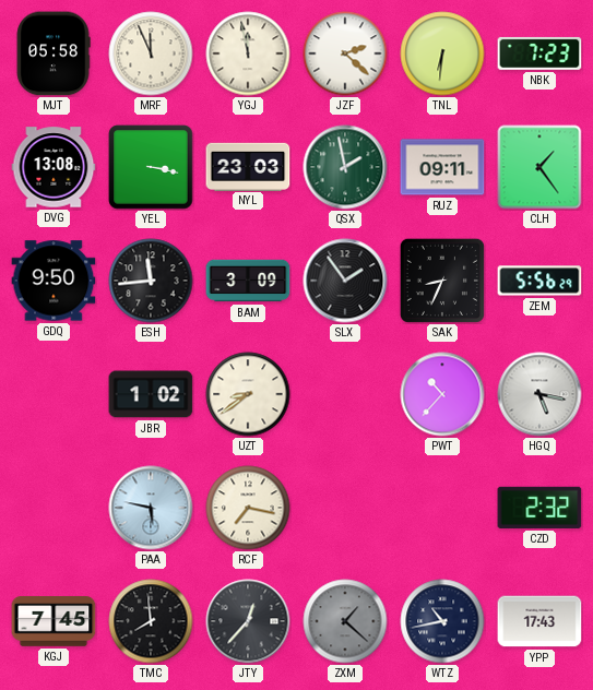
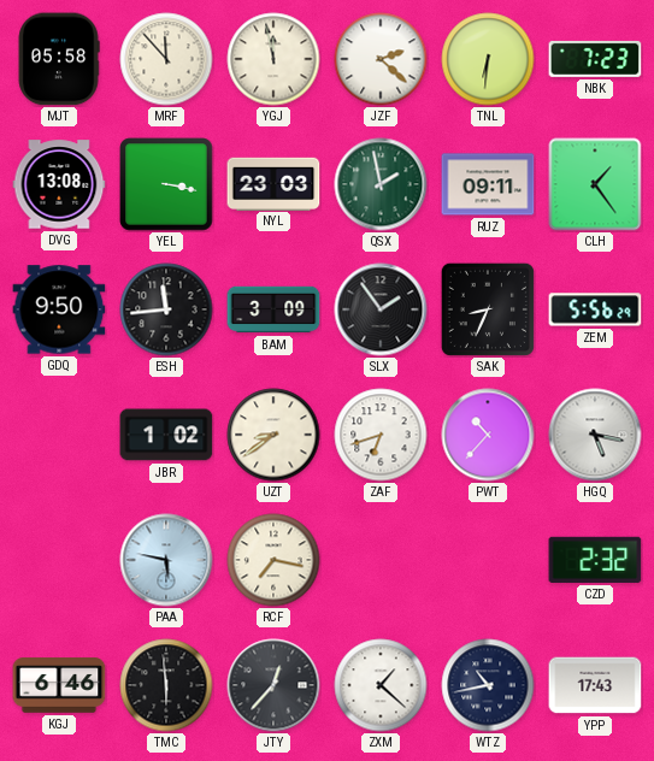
MRF: 11:56 -> 11:53
ZAF: none -> 6:42
KGJ: 7:45 -> 6:46
TMC: 7:59 -> 5:59
ZXM dial: grey -> white
